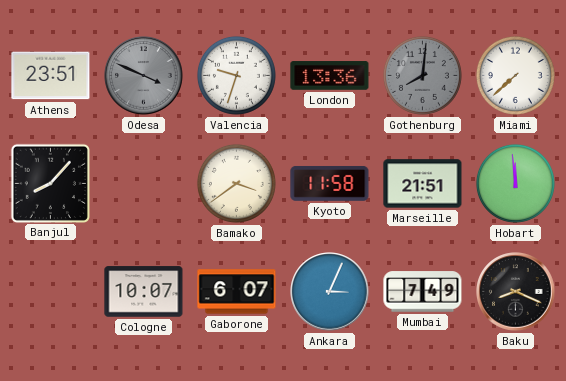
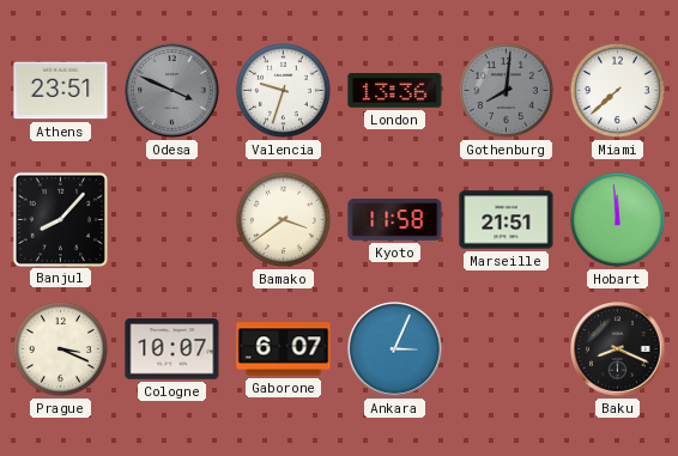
Prague: none -> 3:19
Mumbai: 7:49 -> none
